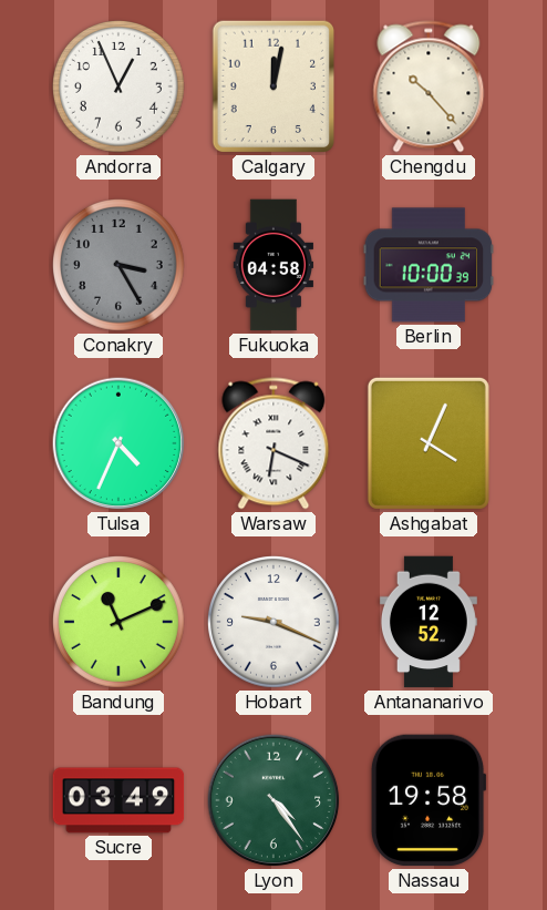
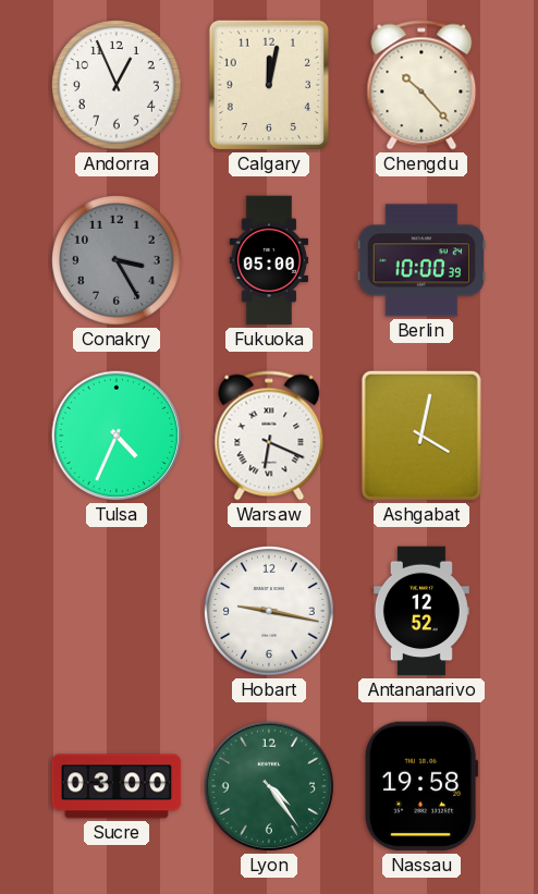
Fukuoka: 04:58 -> 05:00
Ashgabat: 4:04 -> 4:02
Bandung: 11:11 -> none
Hobart: 9:19 -> 9:17
Sucre: 03:49 -> 03:00
